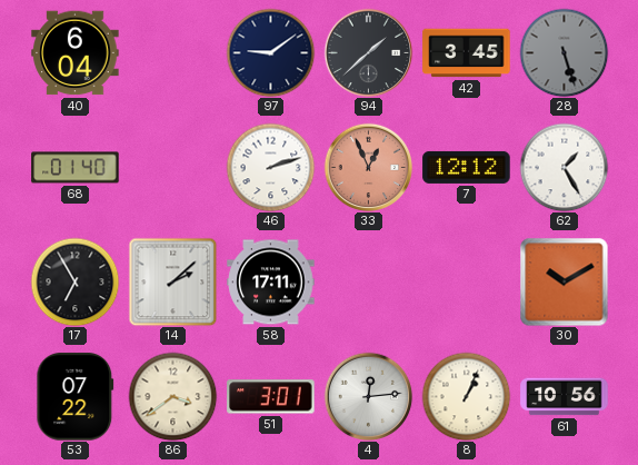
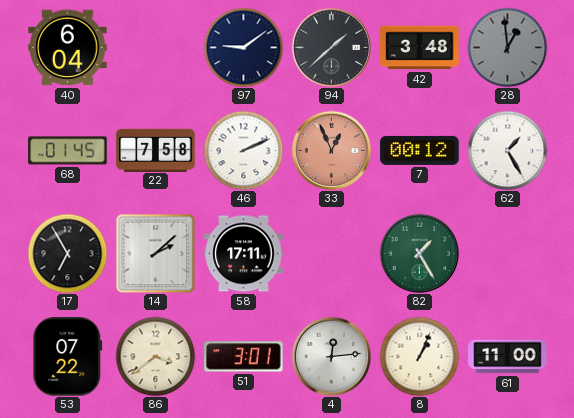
42: 3:45 -> 3:48
28: 5:27 -> 12:59
68: 01:40 -> 01:45
22: none -> 7:58
46: 2:12 -> 2:11
7: 12:12 -> 00:12
82: none -> 1:25
30: 10:10 -> none
61: 10:56 -> 11:00
